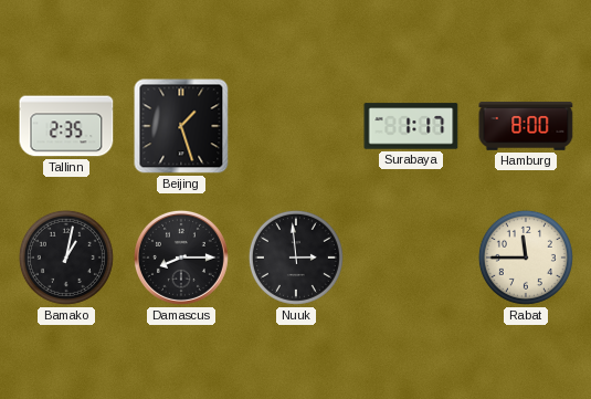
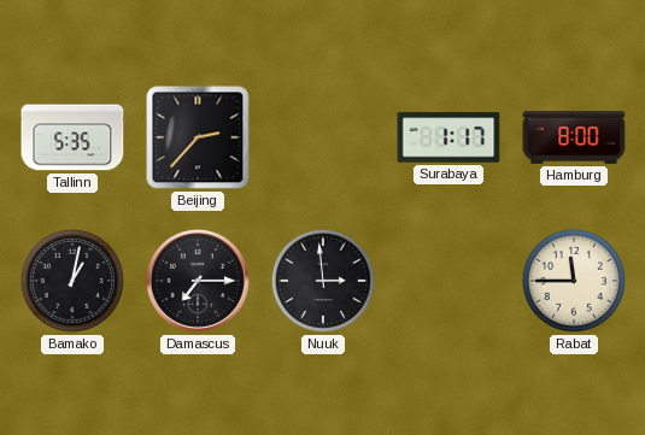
Tallinn: 2:35 -> 5:35
Beijing: 1:27 -> 2:37
Damascus: 8:15 -> 7:15
